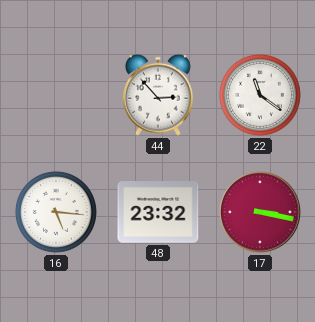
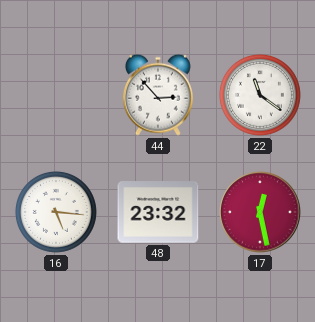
17: 3:17 -> 12:28
